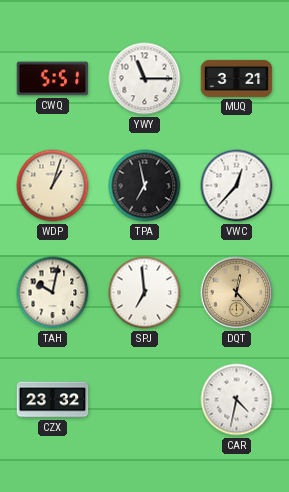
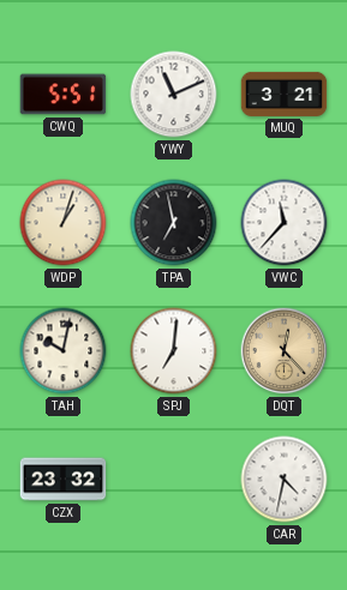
YWY: 11:15 -> 11:11
VWC: 12:37 -> 11:37
SPJ: 6:59 -> 7:01
